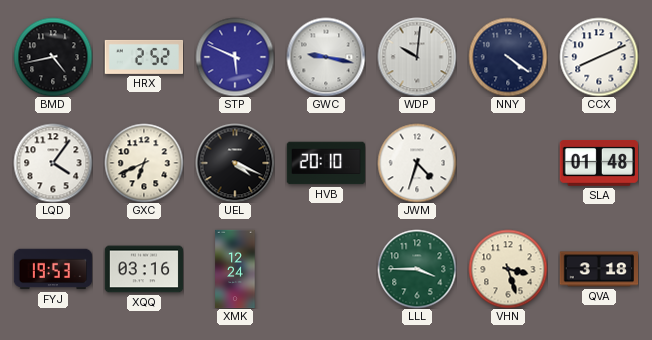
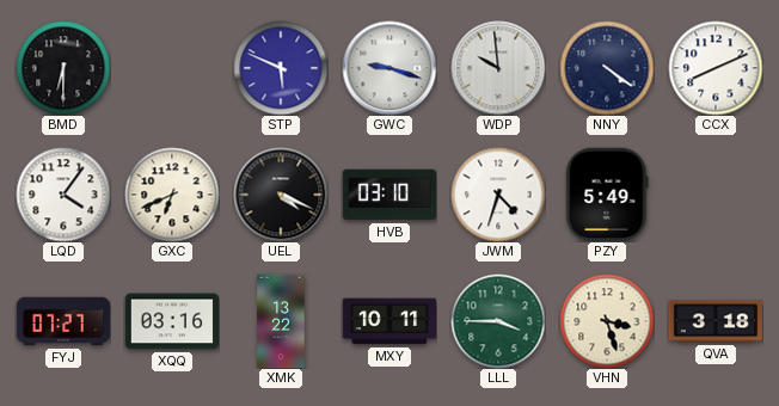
BMD: 4:43 -> 6:30
HRX: 2:52 -> none
GWC: 9:17 -> 9:18
WDP: 10:01 -> 9:59
HVB: 20:10 -> 03:10
PZY: none -> 5:49
SLA: 01:48 -> none
FYJ: 19:53 -> 07:27
XMK: 12:24 -> 13:22
MXY: none -> 10:11
